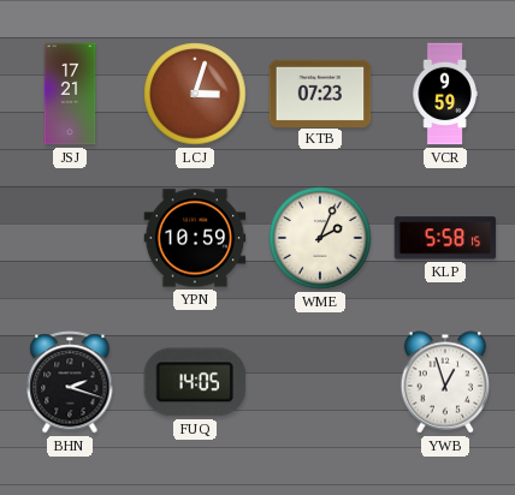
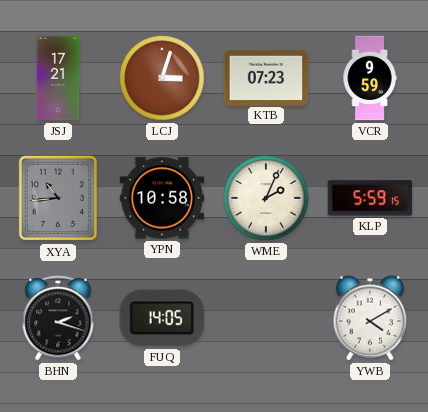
XYA: none -> 10:44
YPN: 10:59 -> 10:58
KLP: 5:58 -> 5:59
YWB: 12:57 -> 4:10
